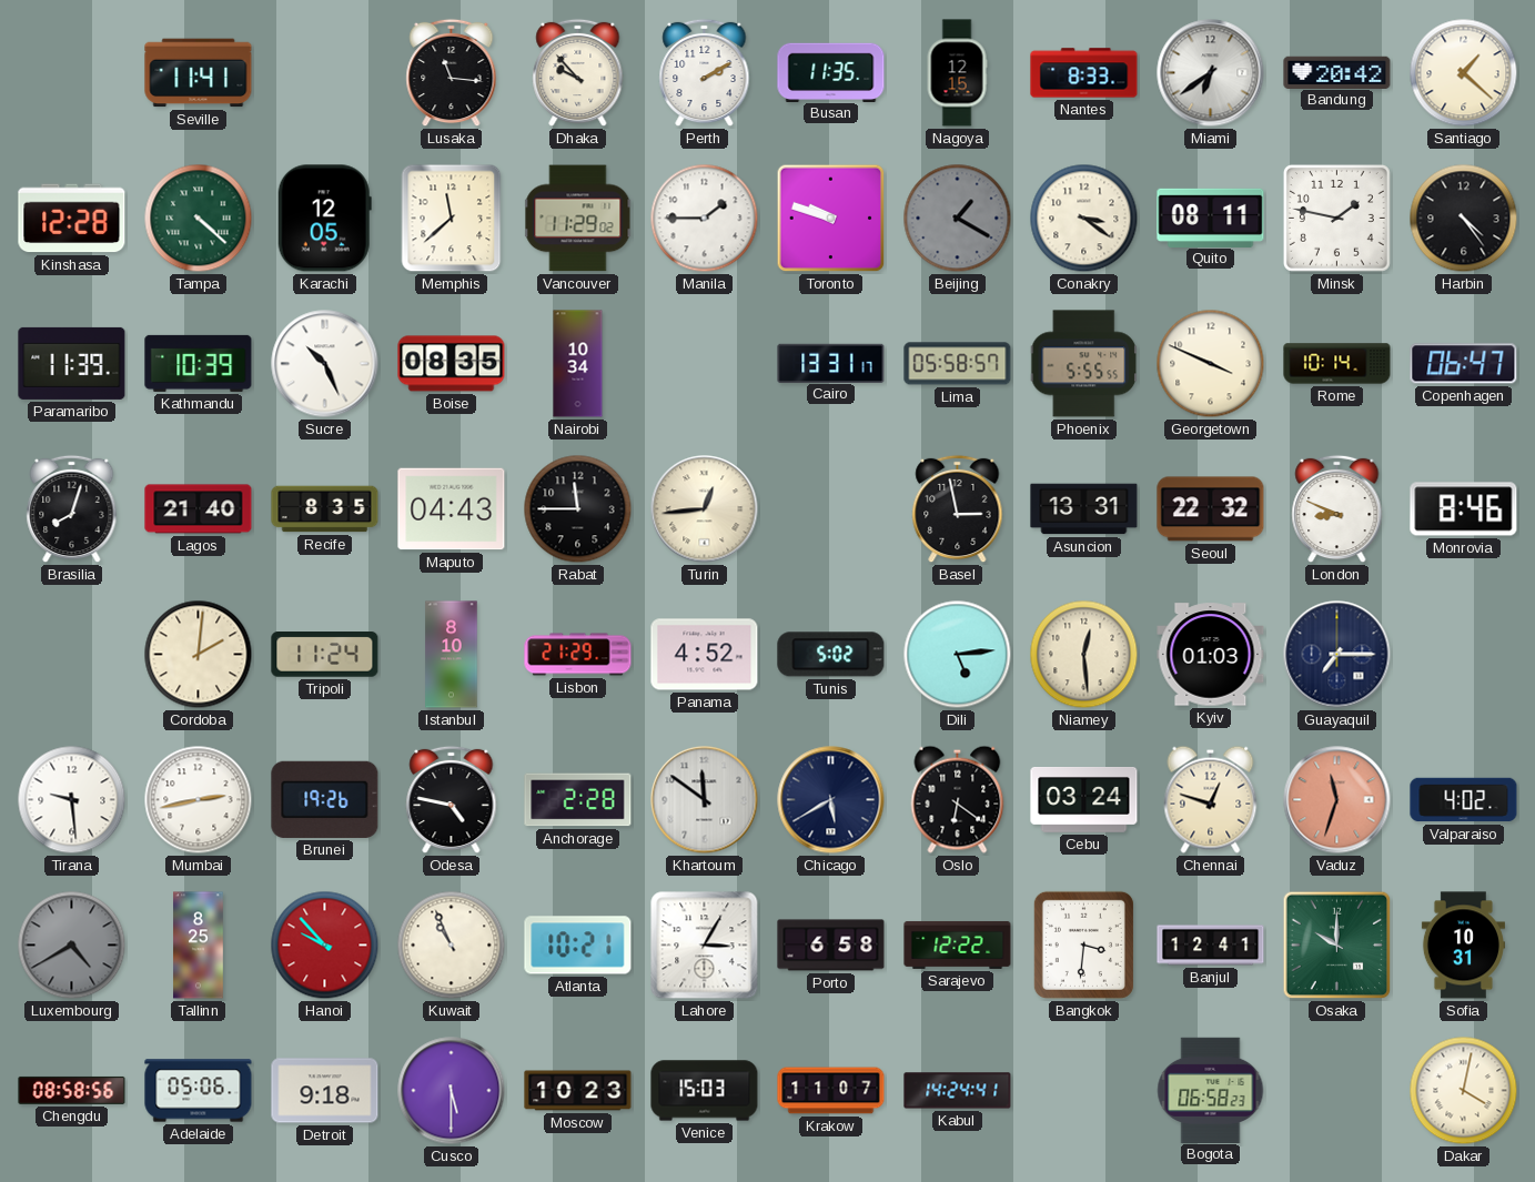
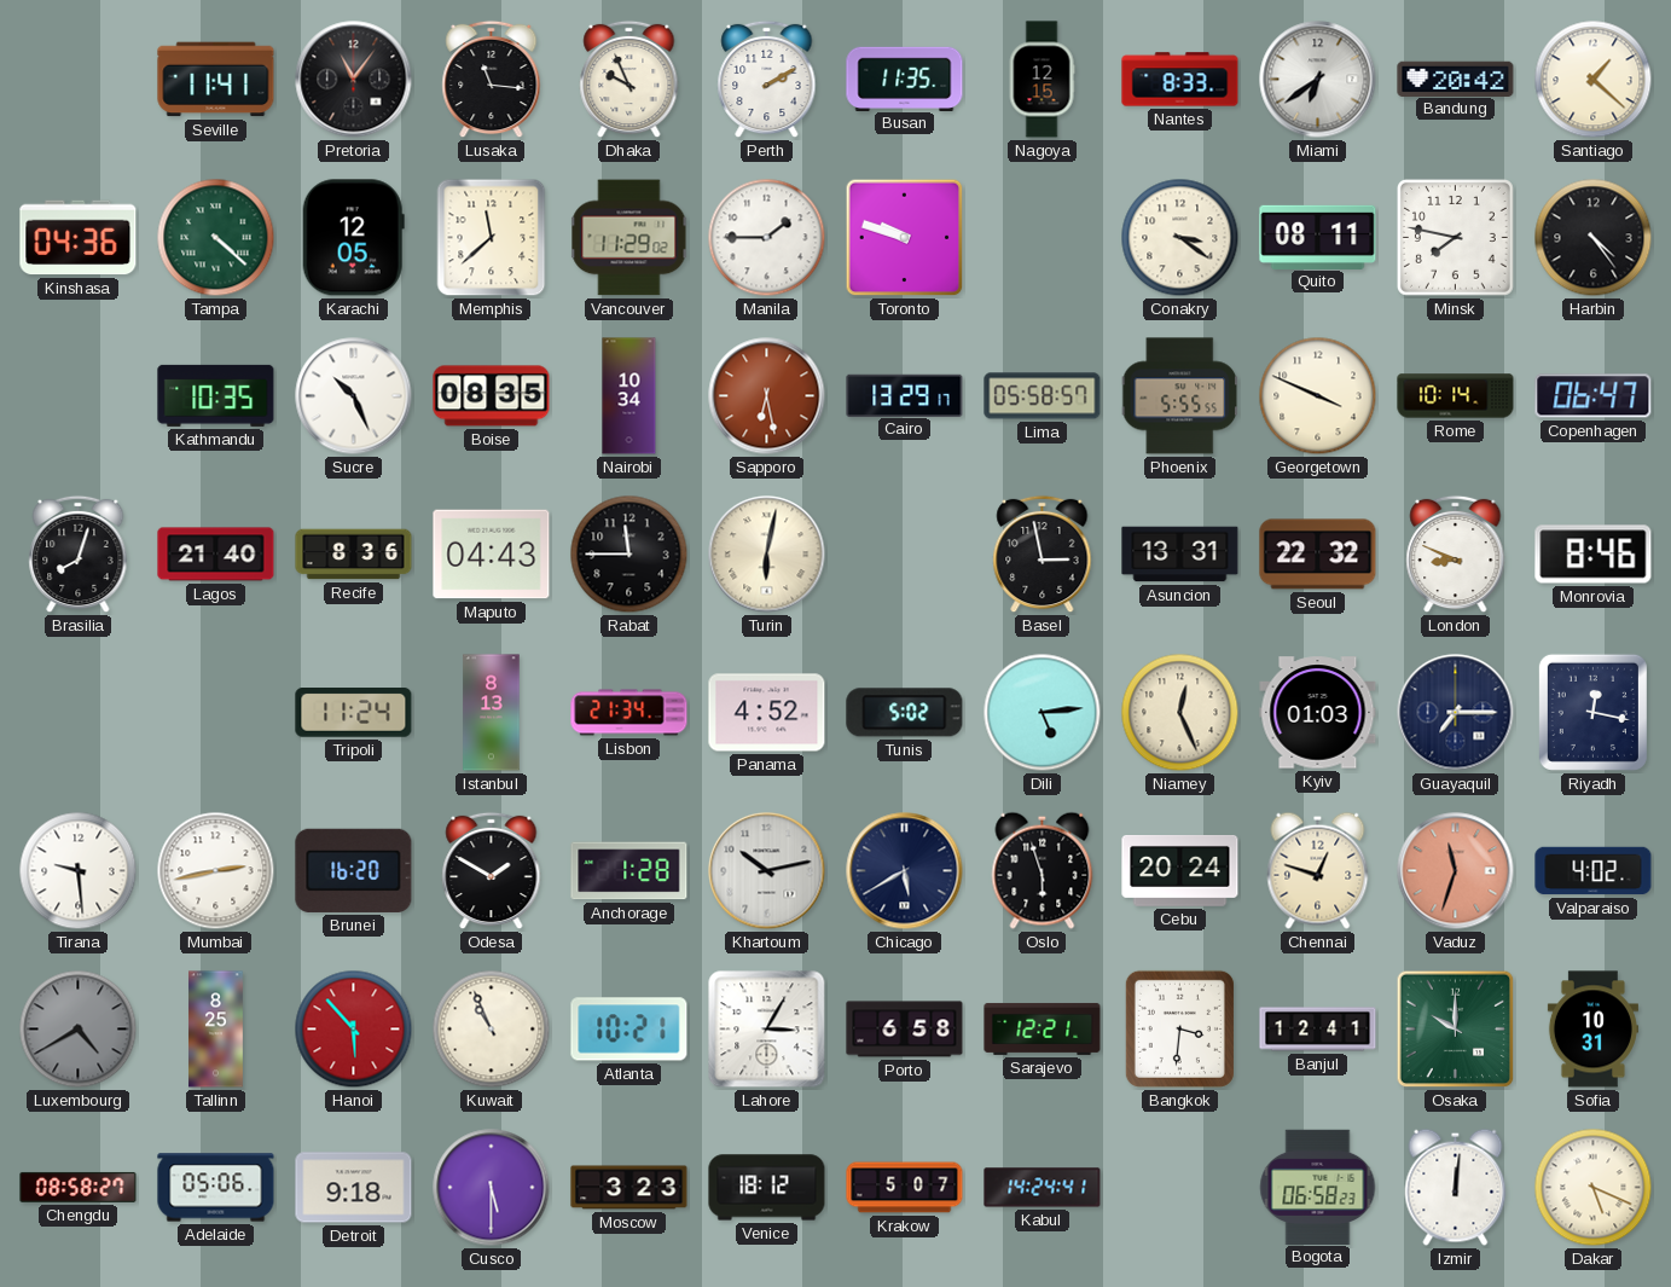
Pretoria: none -> 11:06
Dhaka: 9:53 -> 9:56
Kinshasa: 12:28 -> 04:36
Beijing: 1:20 -> none
Minsk: 1:47 -> 7:47
Paramaribo: 11:39 -> none
Kathmandu: 10:39 -> 10:35
Sapporo: none -> 6:28
Cairo: 13:31 -> 13:29
Recife: 8:35 -> 8:36
Turin: 12:44 -> 6:02
Cordoba: 2:01 -> none
Istanbul: 8:10 -> 8:13
Lisbon: 21:29 -> 21:34
Niamey: 12:29 -> 12:26
Riyadh: none -> 12:17
Brunei: 19:26 -> 16:20
Odesa: 4:47 -> 1:50
Anchorage: 2:28 -> 1:28
Khartoum: 11:51 -> 10:13
Oslo: 6:21 -> 5:57
Cebu: 03:24 -> 20:24
Hanoi: 9:53 -> 5:53
Sarajevo: 12:22 -> 12:21
Chengdu: 08:58:56 -> 08:58:27
Moscow: 10:23 -> 3:23
Venice: 15:03 -> 18:12
Krakow: 11:07 -> 5:07
Izmir: none -> 12:01
Dakar: 4:02 -> 5:19
